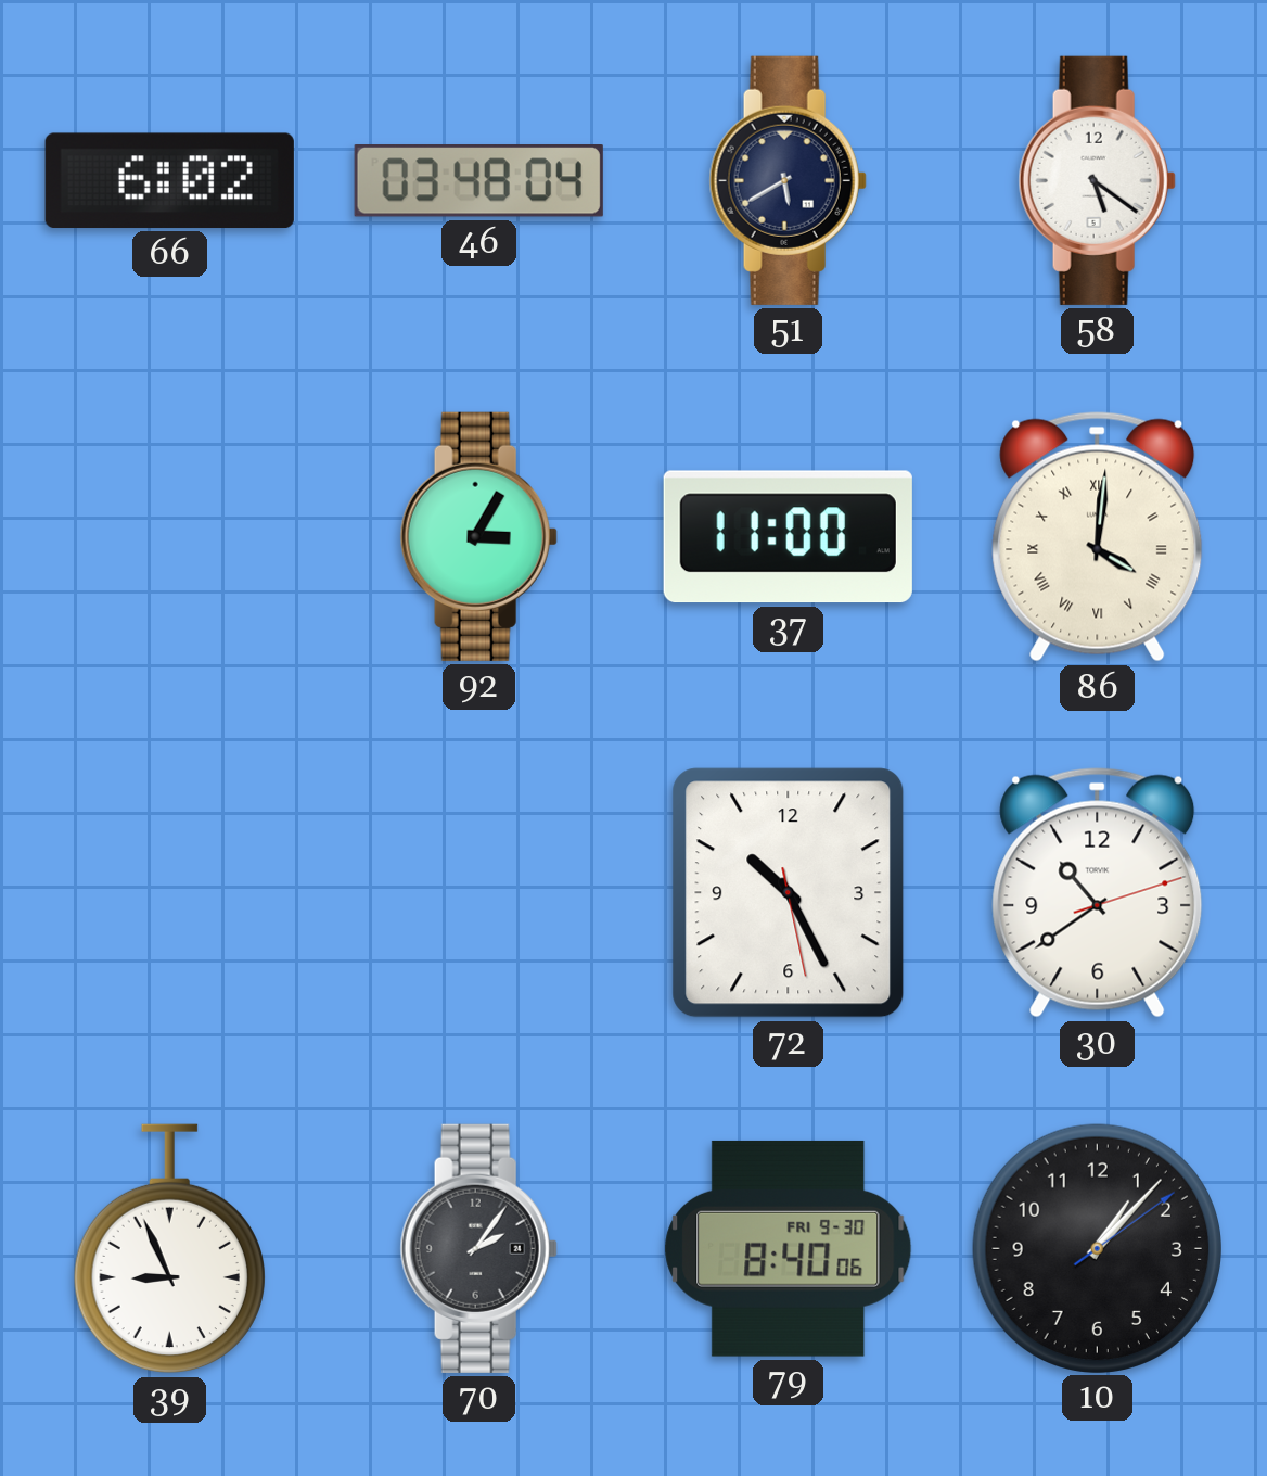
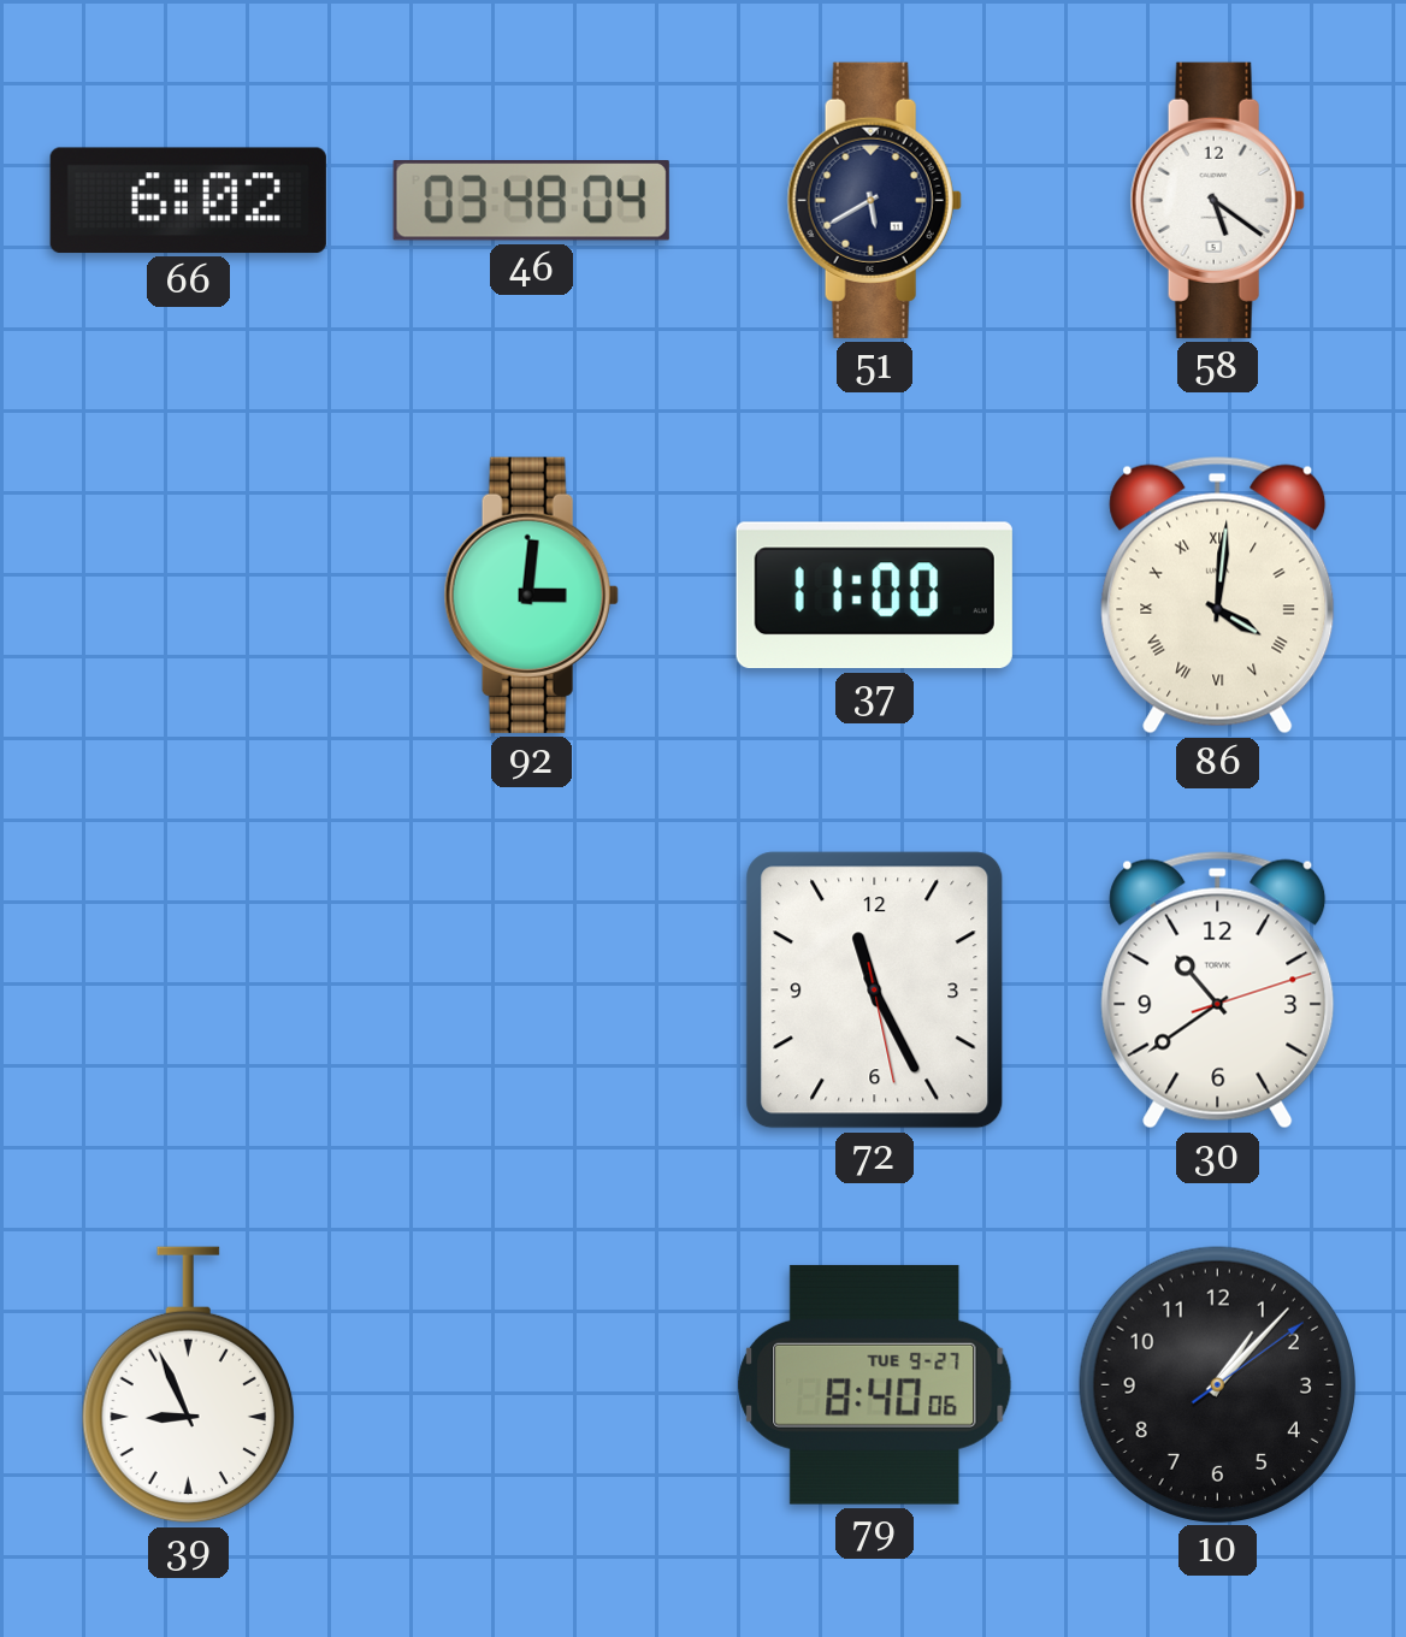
92: 3:05 -> 3:01
72: 10:25 -> 11:25
70: 2:06 -> none
79 date: FRI 9-30 -> TUE 9-27
